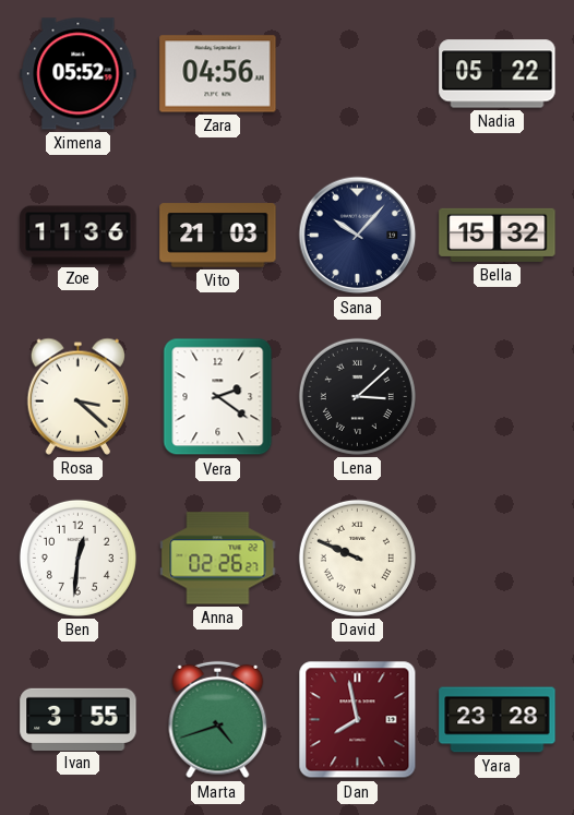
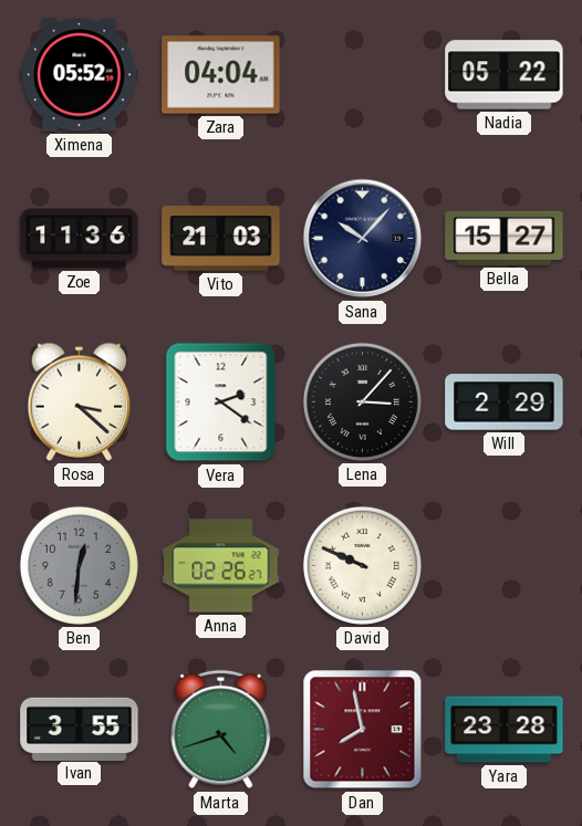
Zara: 04:56 -> 04:04
Bella: 15:32 -> 15:27
Lena: 3:08 -> 3:07
Will: none -> 2:29
Ben dial: white -> grey
